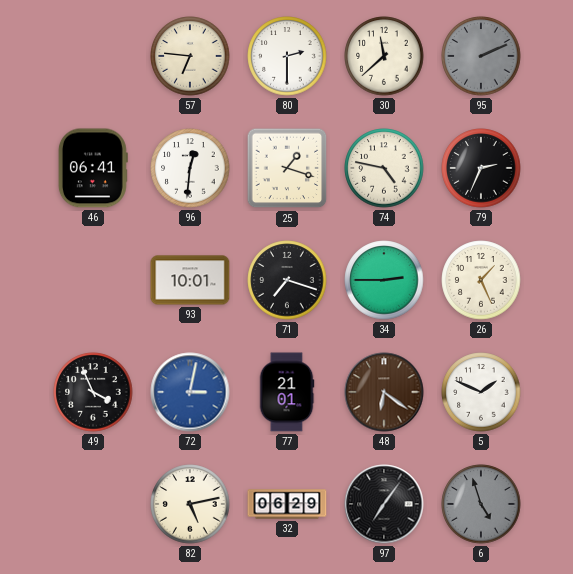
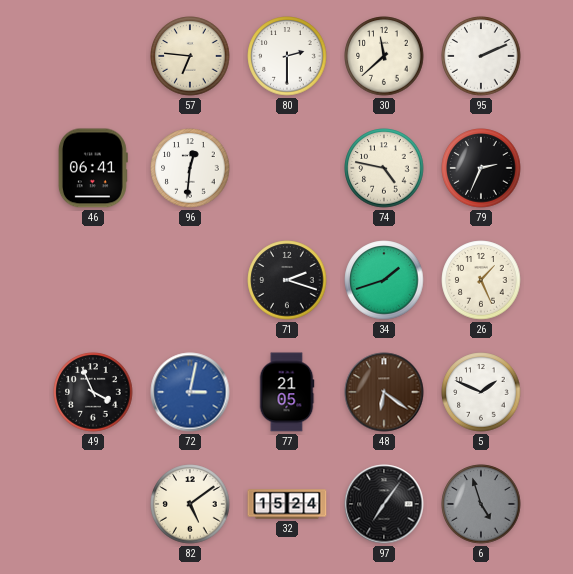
95 dial: grey -> white
25: 1:18 -> none
93: 10:01 -> none
71: 7:18 -> 2:18
34: 2:45 -> 1:42
77: 21:01 -> 21:05
82: 5:13 -> 5:09
32: 06:29 -> 15:24
